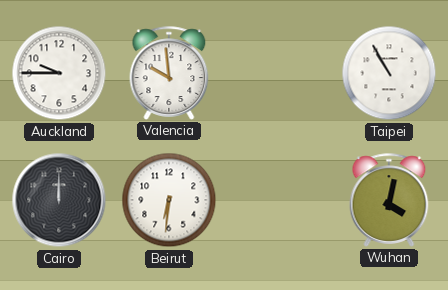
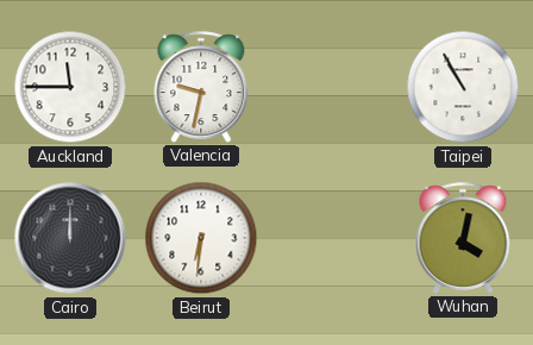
Auckland: 9:45 -> 11:45
Valencia: 9:59 -> 9:32
